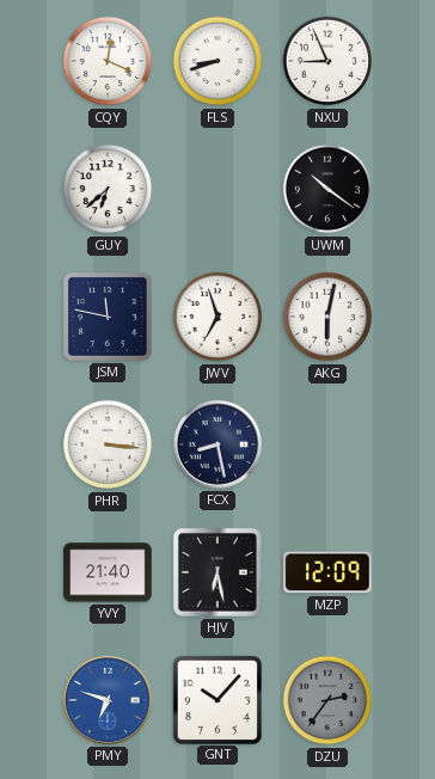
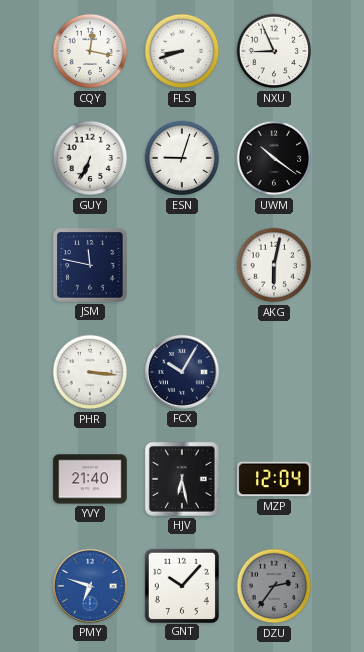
CQY: 12:19 -> 12:17
GUY: 6:38 -> 6:34
ESN: none -> 9:03
JWV: 6:57 -> none
FCX: 8:28 -> 10:05
MZP: 12:09 -> 12:04
